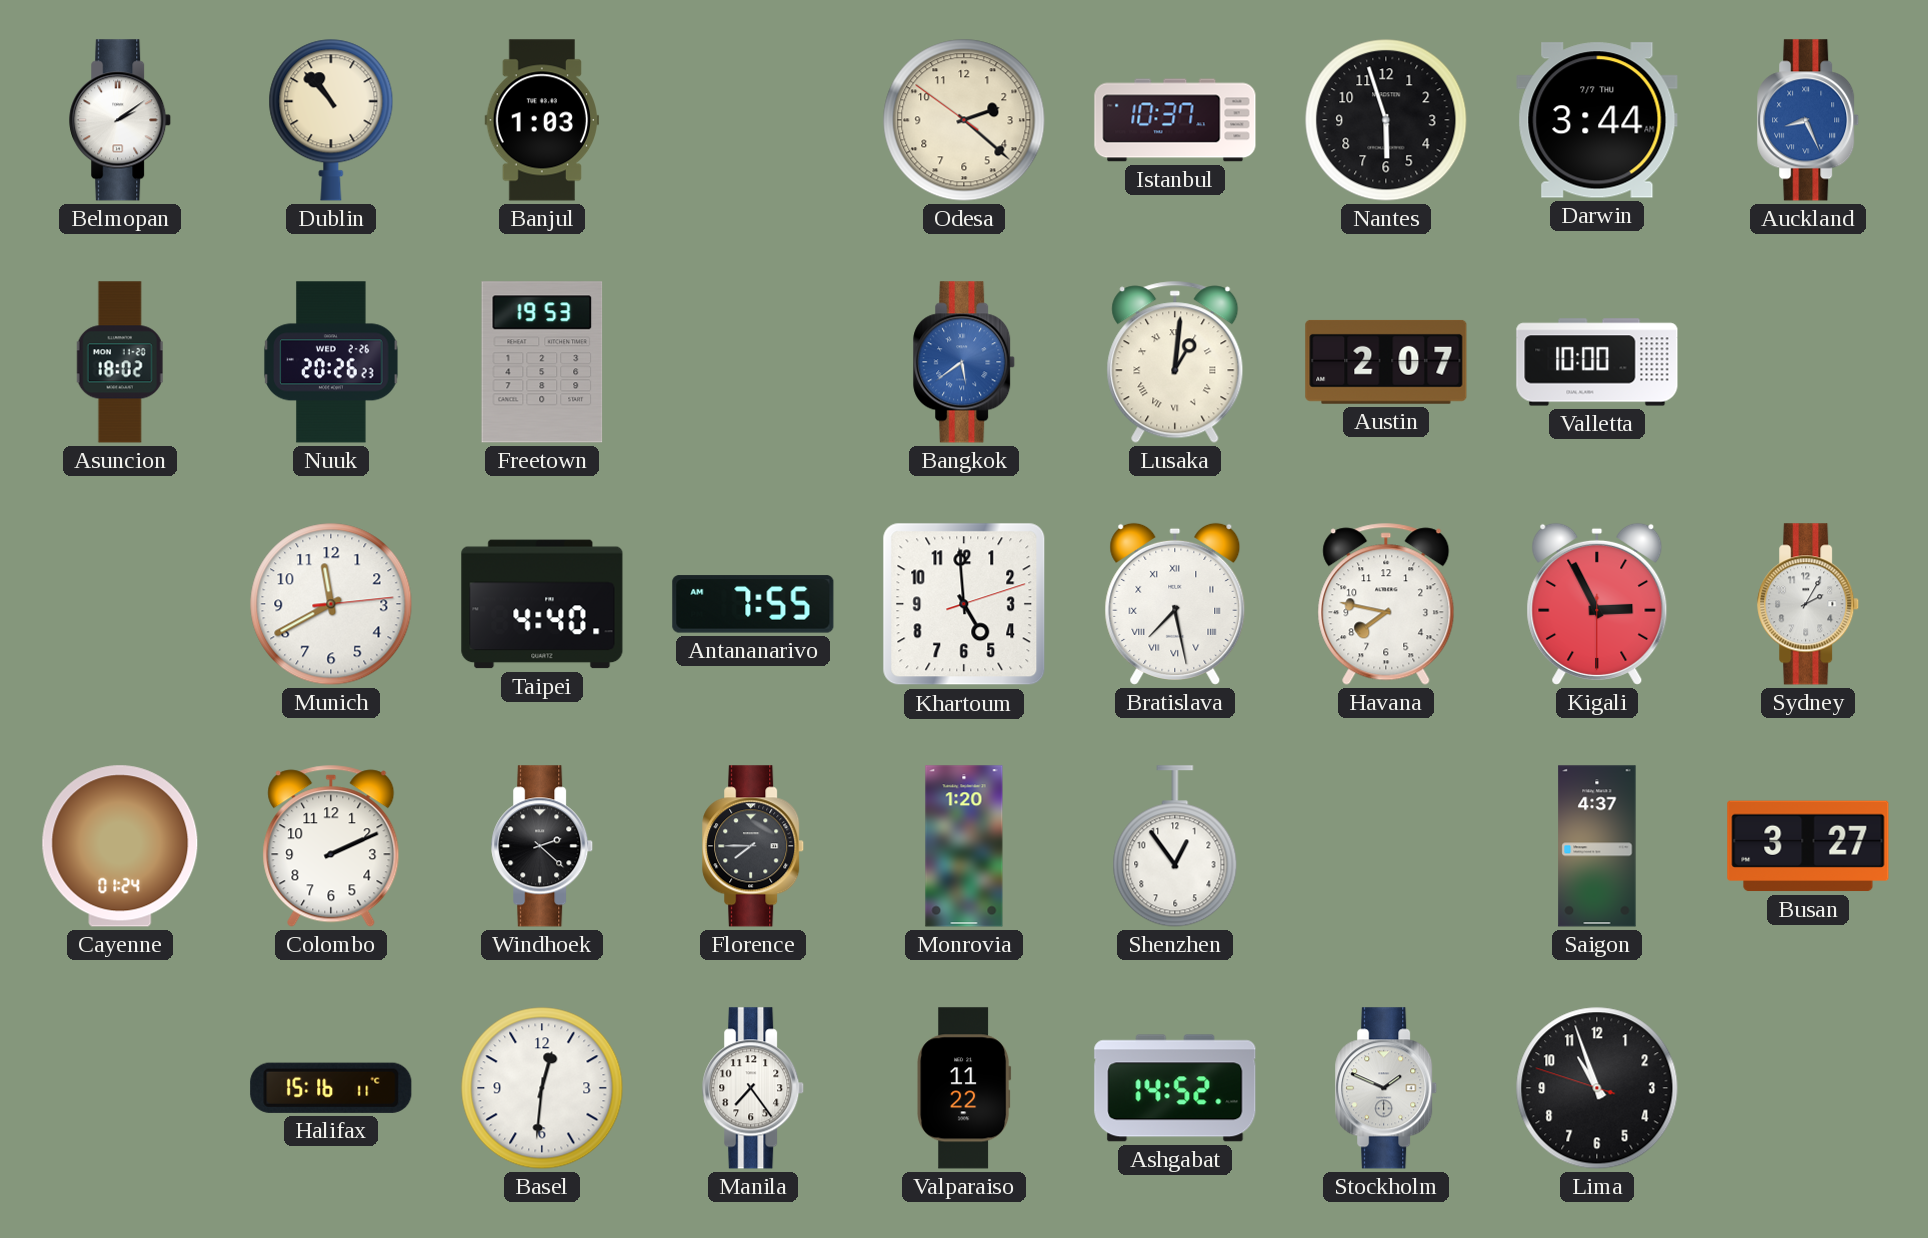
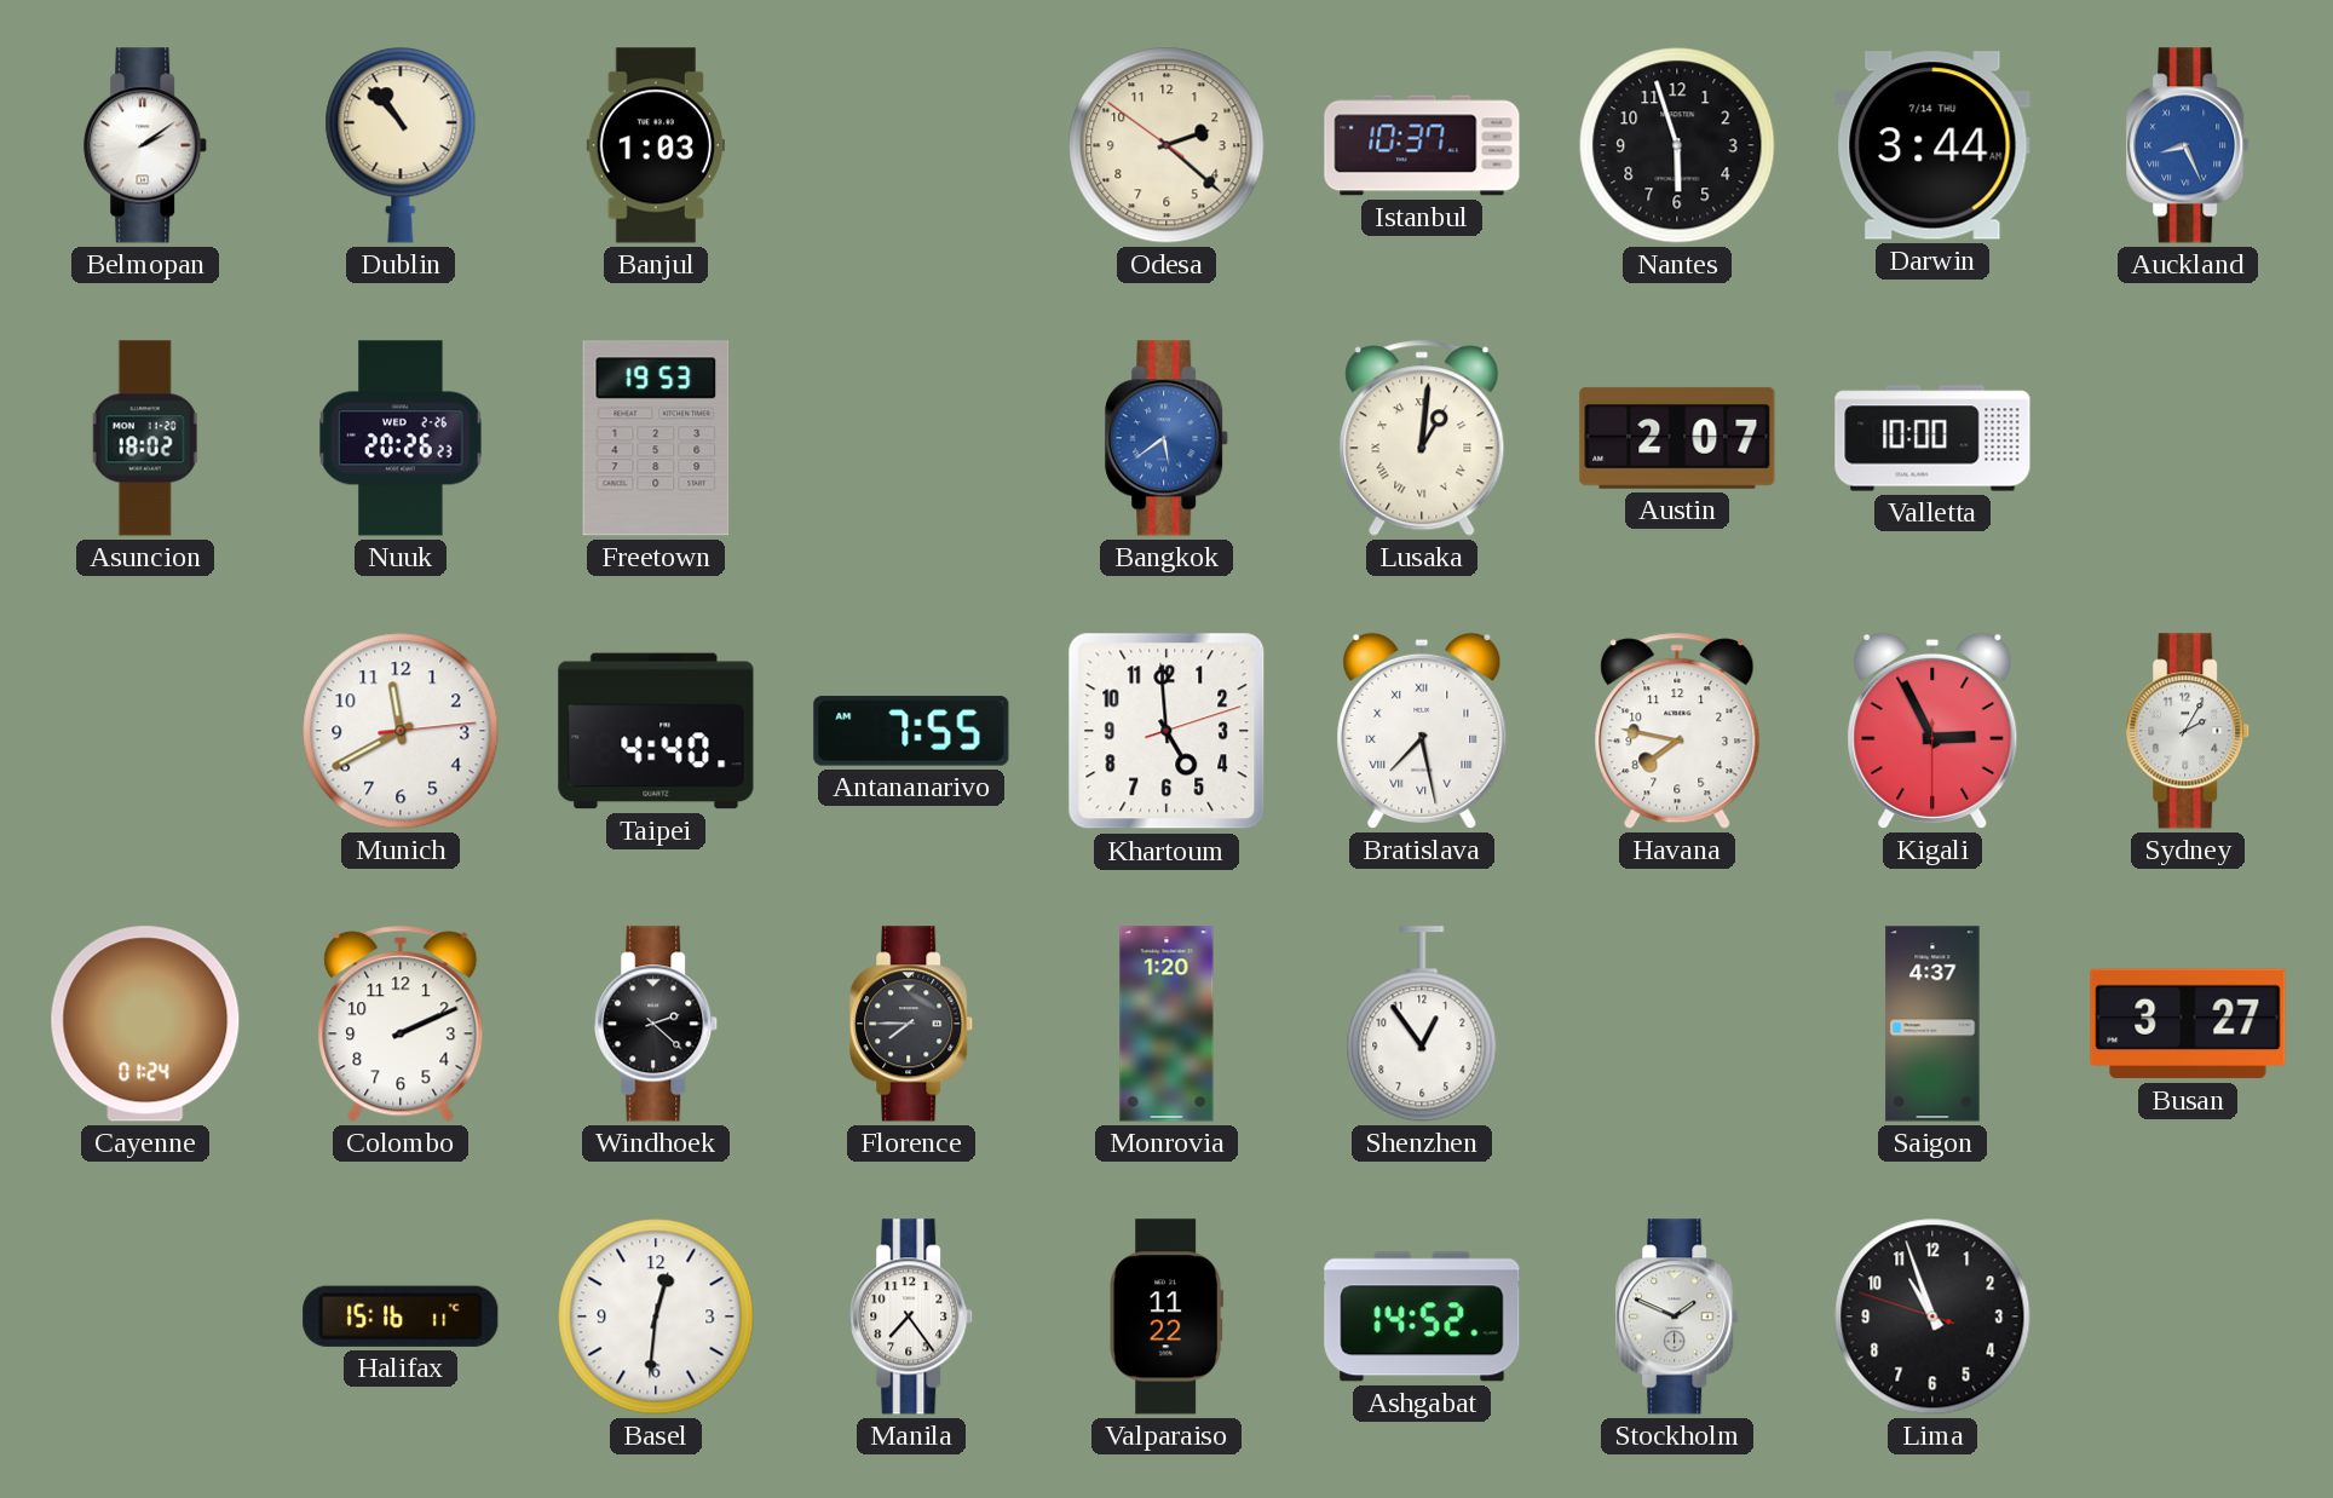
Darwin date: 7/7 THU -> 7/14 THU
